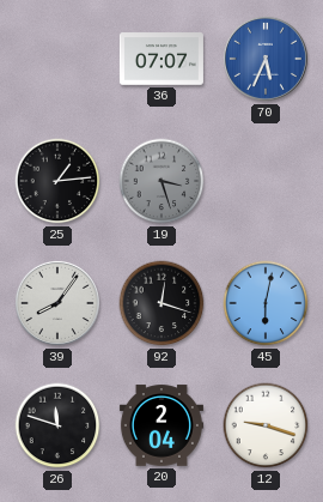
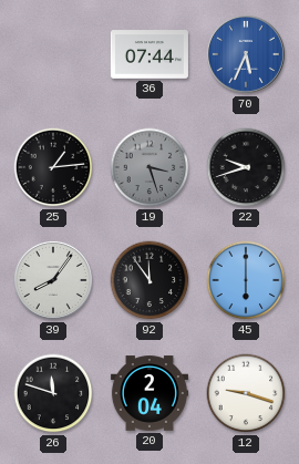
36: 07:07 -> 07:44
22: none -> 9:42
92: 12:18 -> 11:54
45: 6:02 -> 6:00
